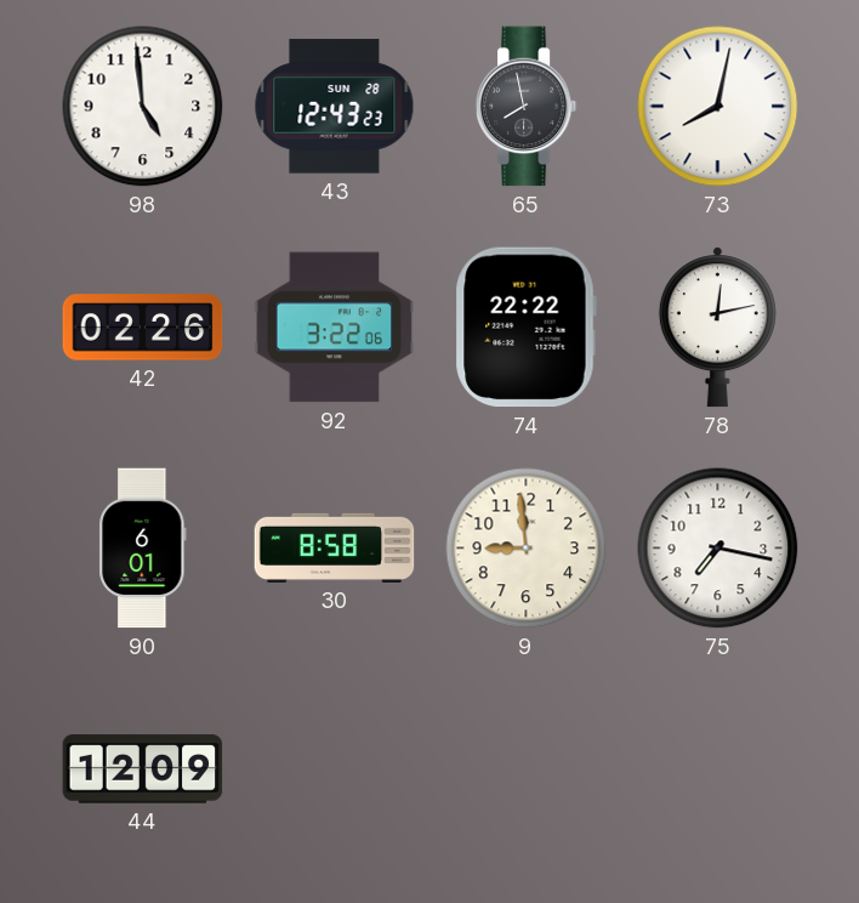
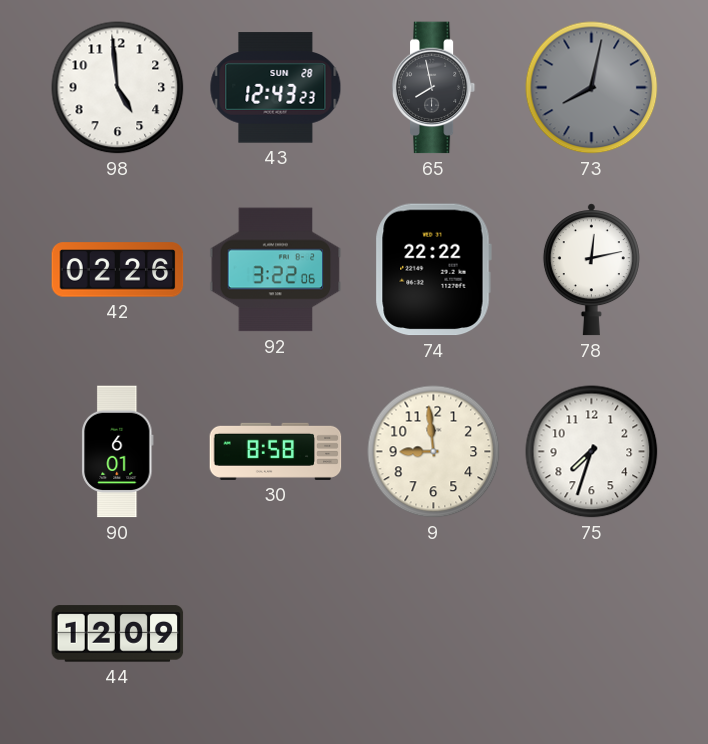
73 dial: white -> grey
75: 7:17 -> 7:33
